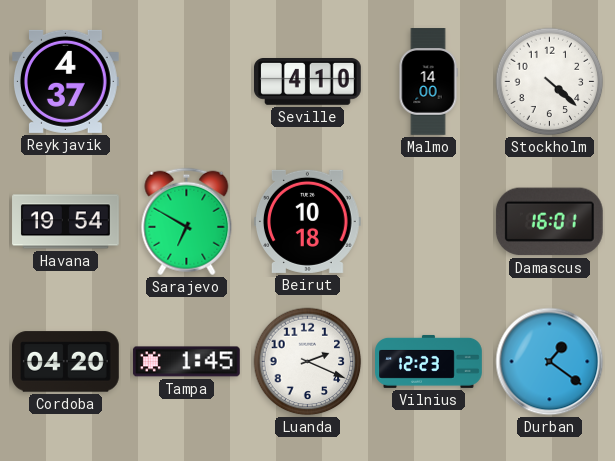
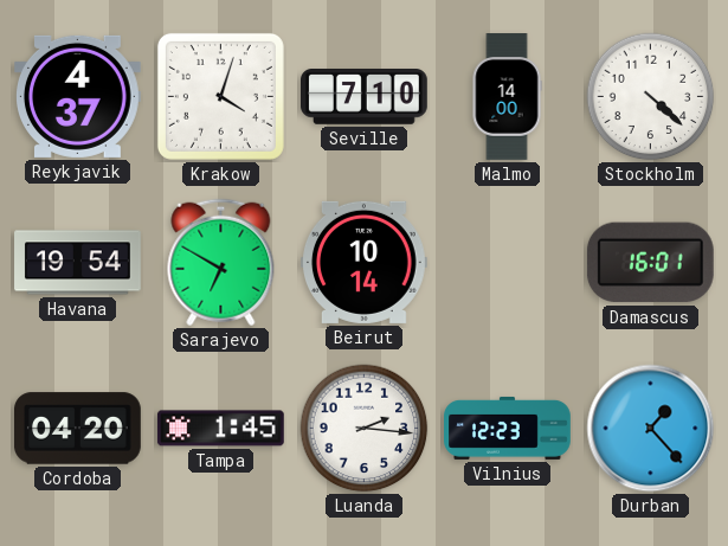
Krakow: none -> 4:03
Seville: 4:10 -> 7:10
Beirut: 10:18 -> 10:14
Luanda: 2:19 -> 2:16
Durban: 1:21 -> 1:23
